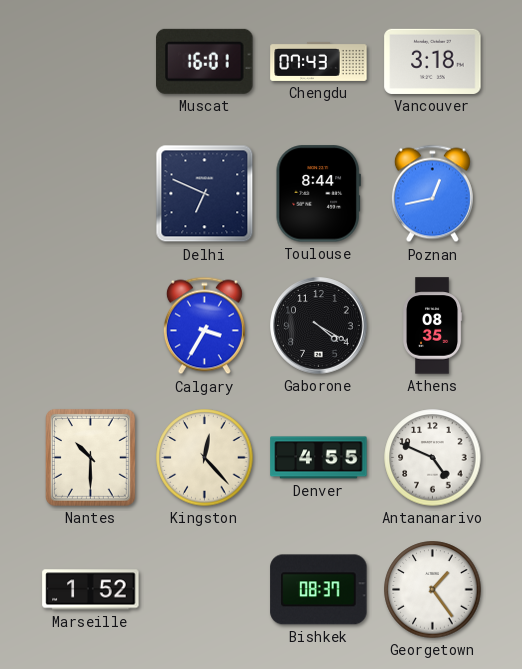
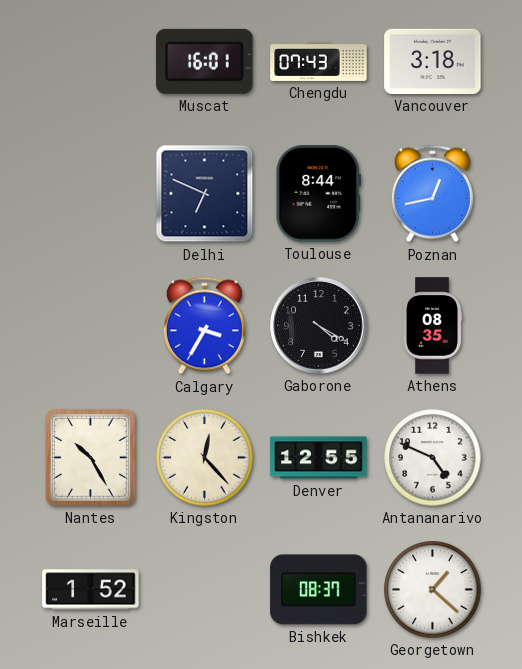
Nantes: 10:30 -> 10:25
Denver: 4:55 -> 12:55
Georgetown: 1:24 -> 1:22
